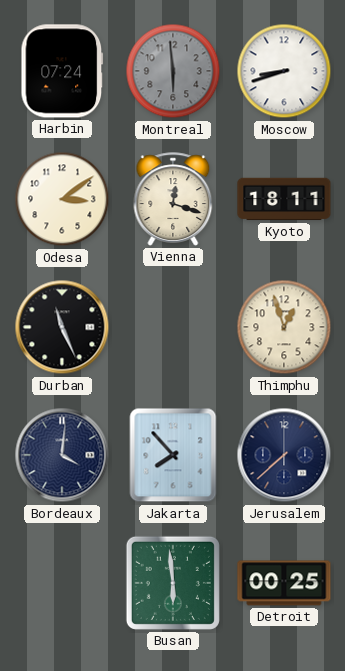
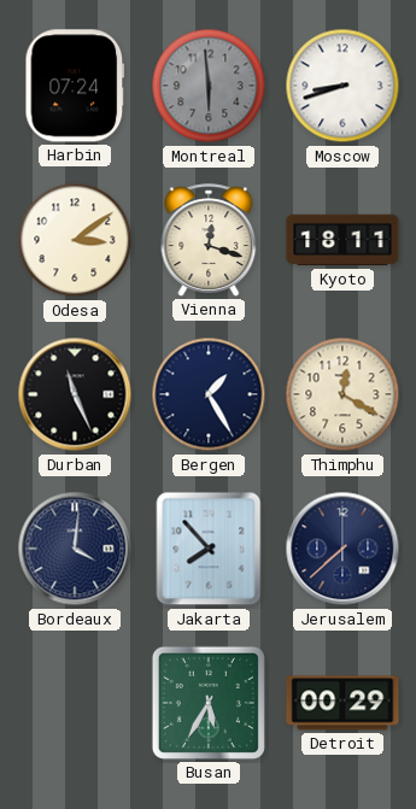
Bergen: none -> 1:25
Thimphu: 12:57 -> 12:20
Busan: 5:59 -> 5:35
Detroit: 00:25 -> 00:29
